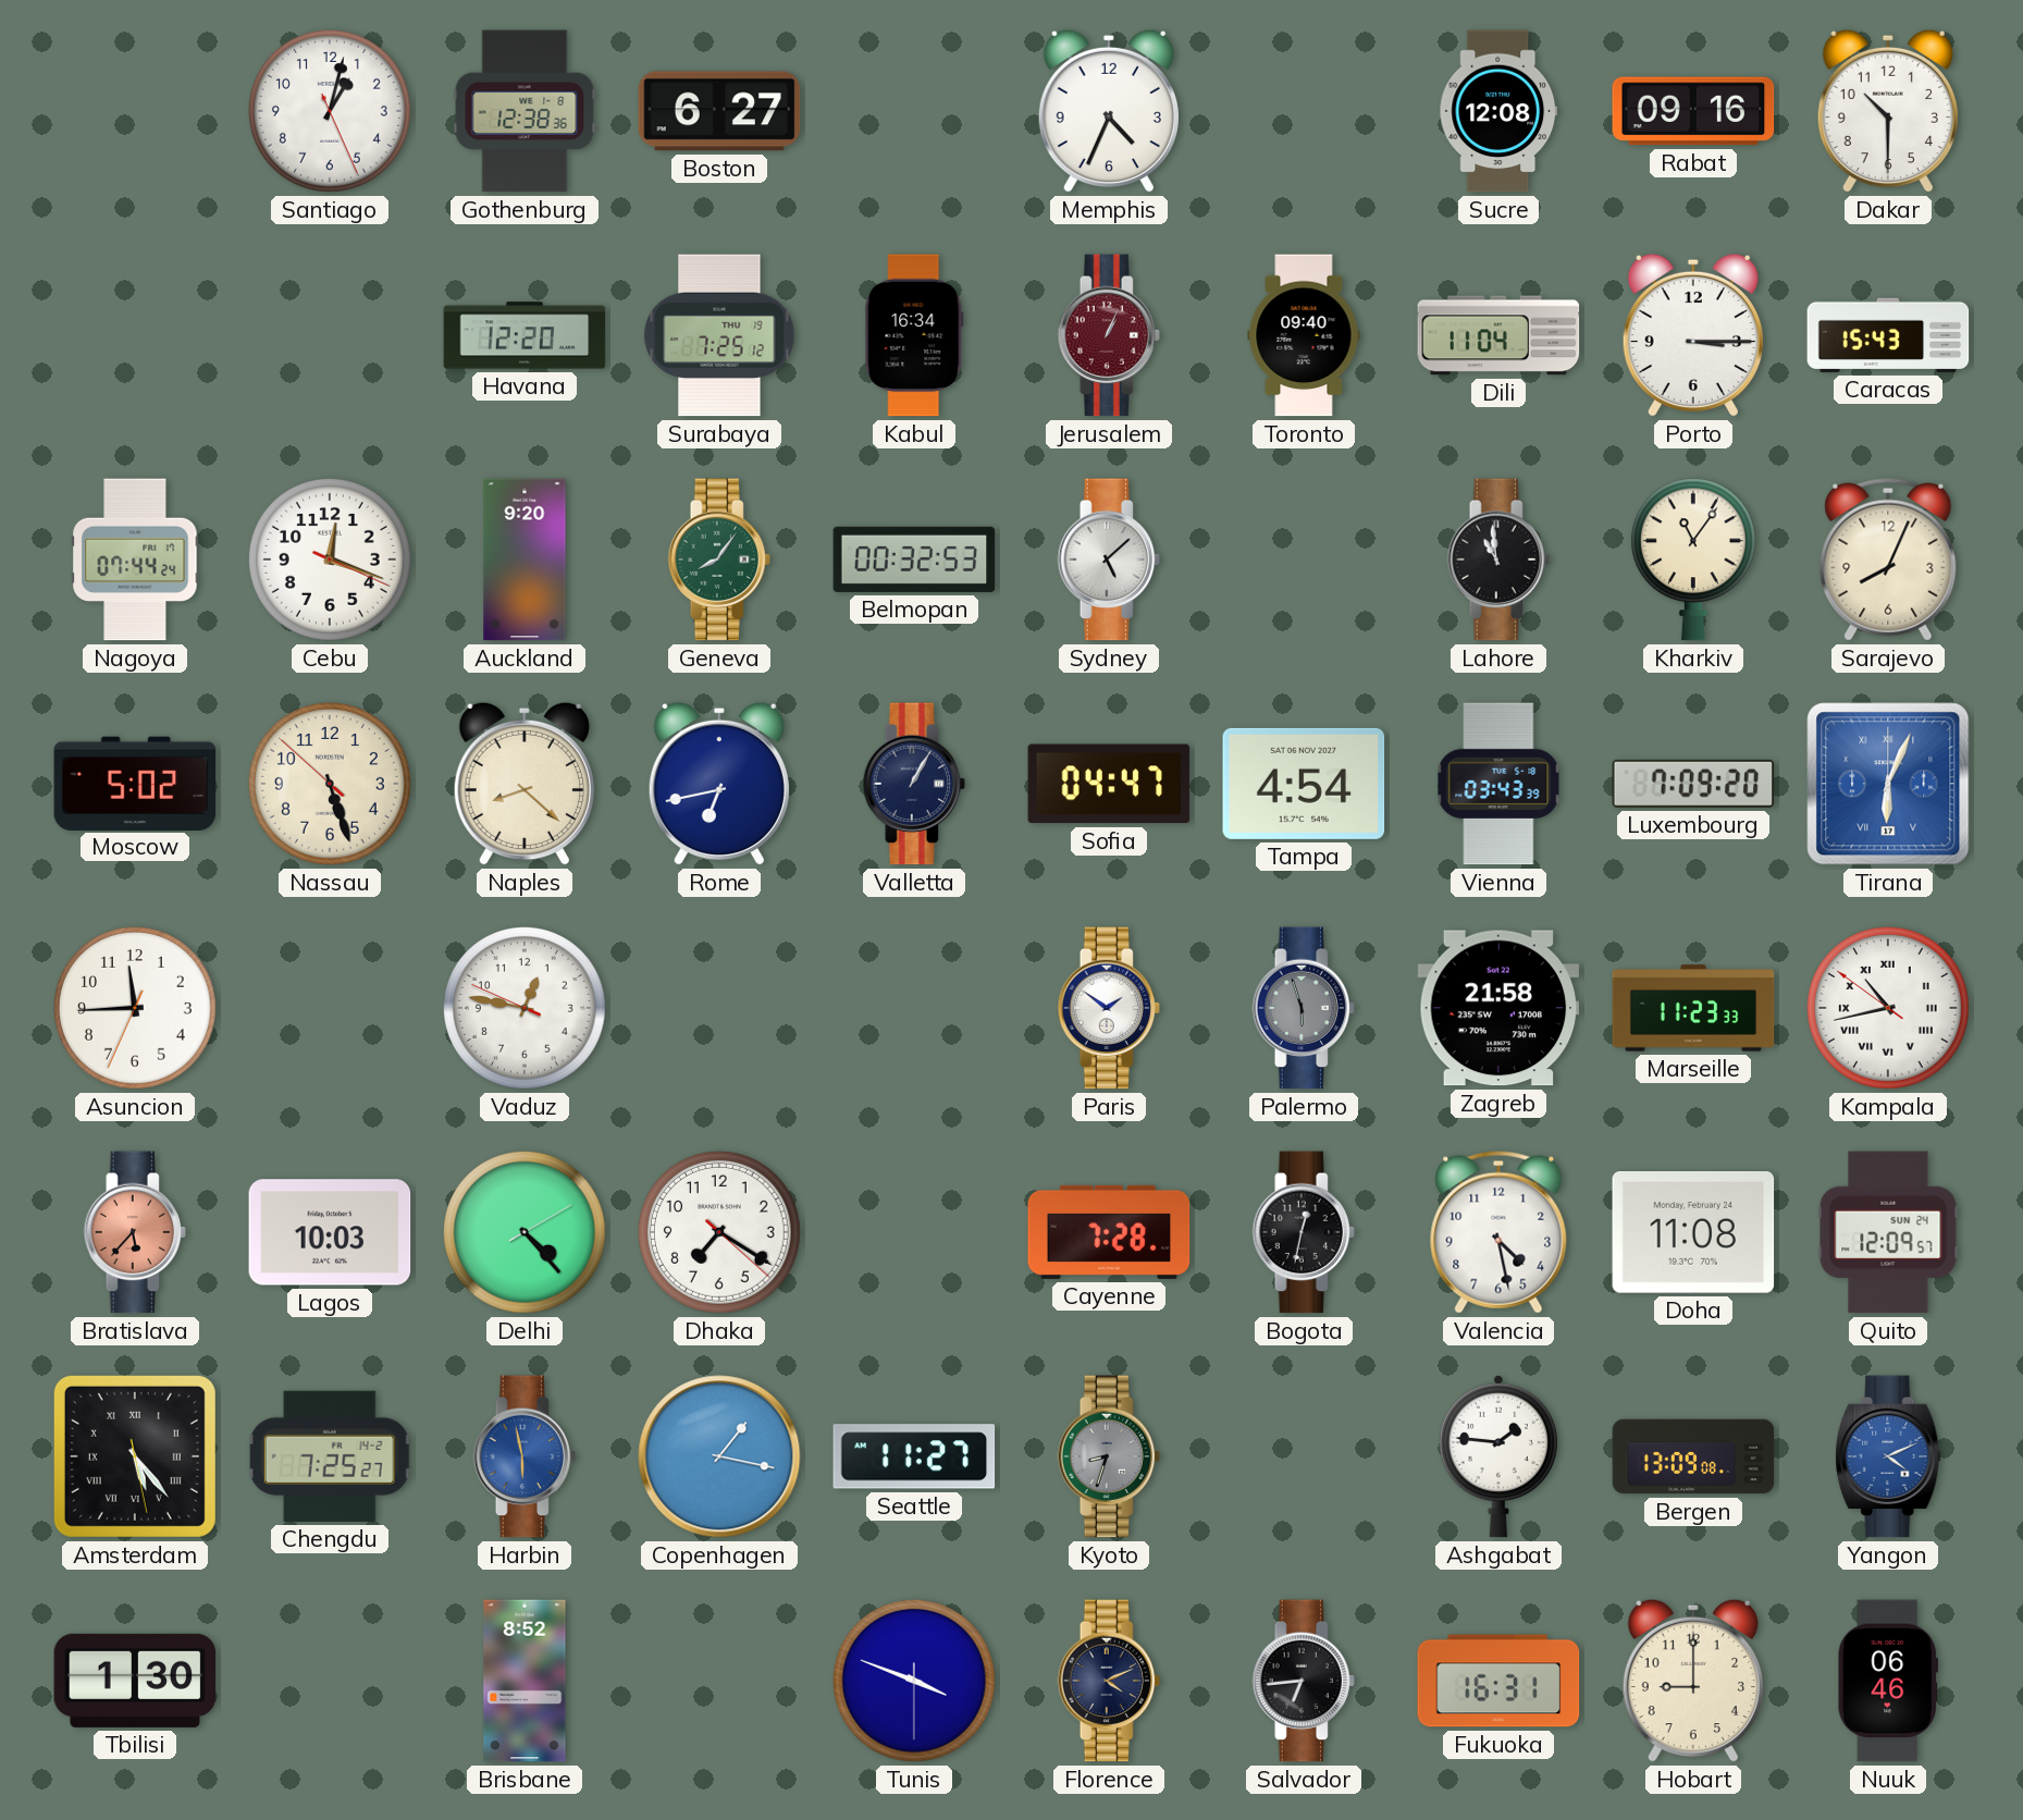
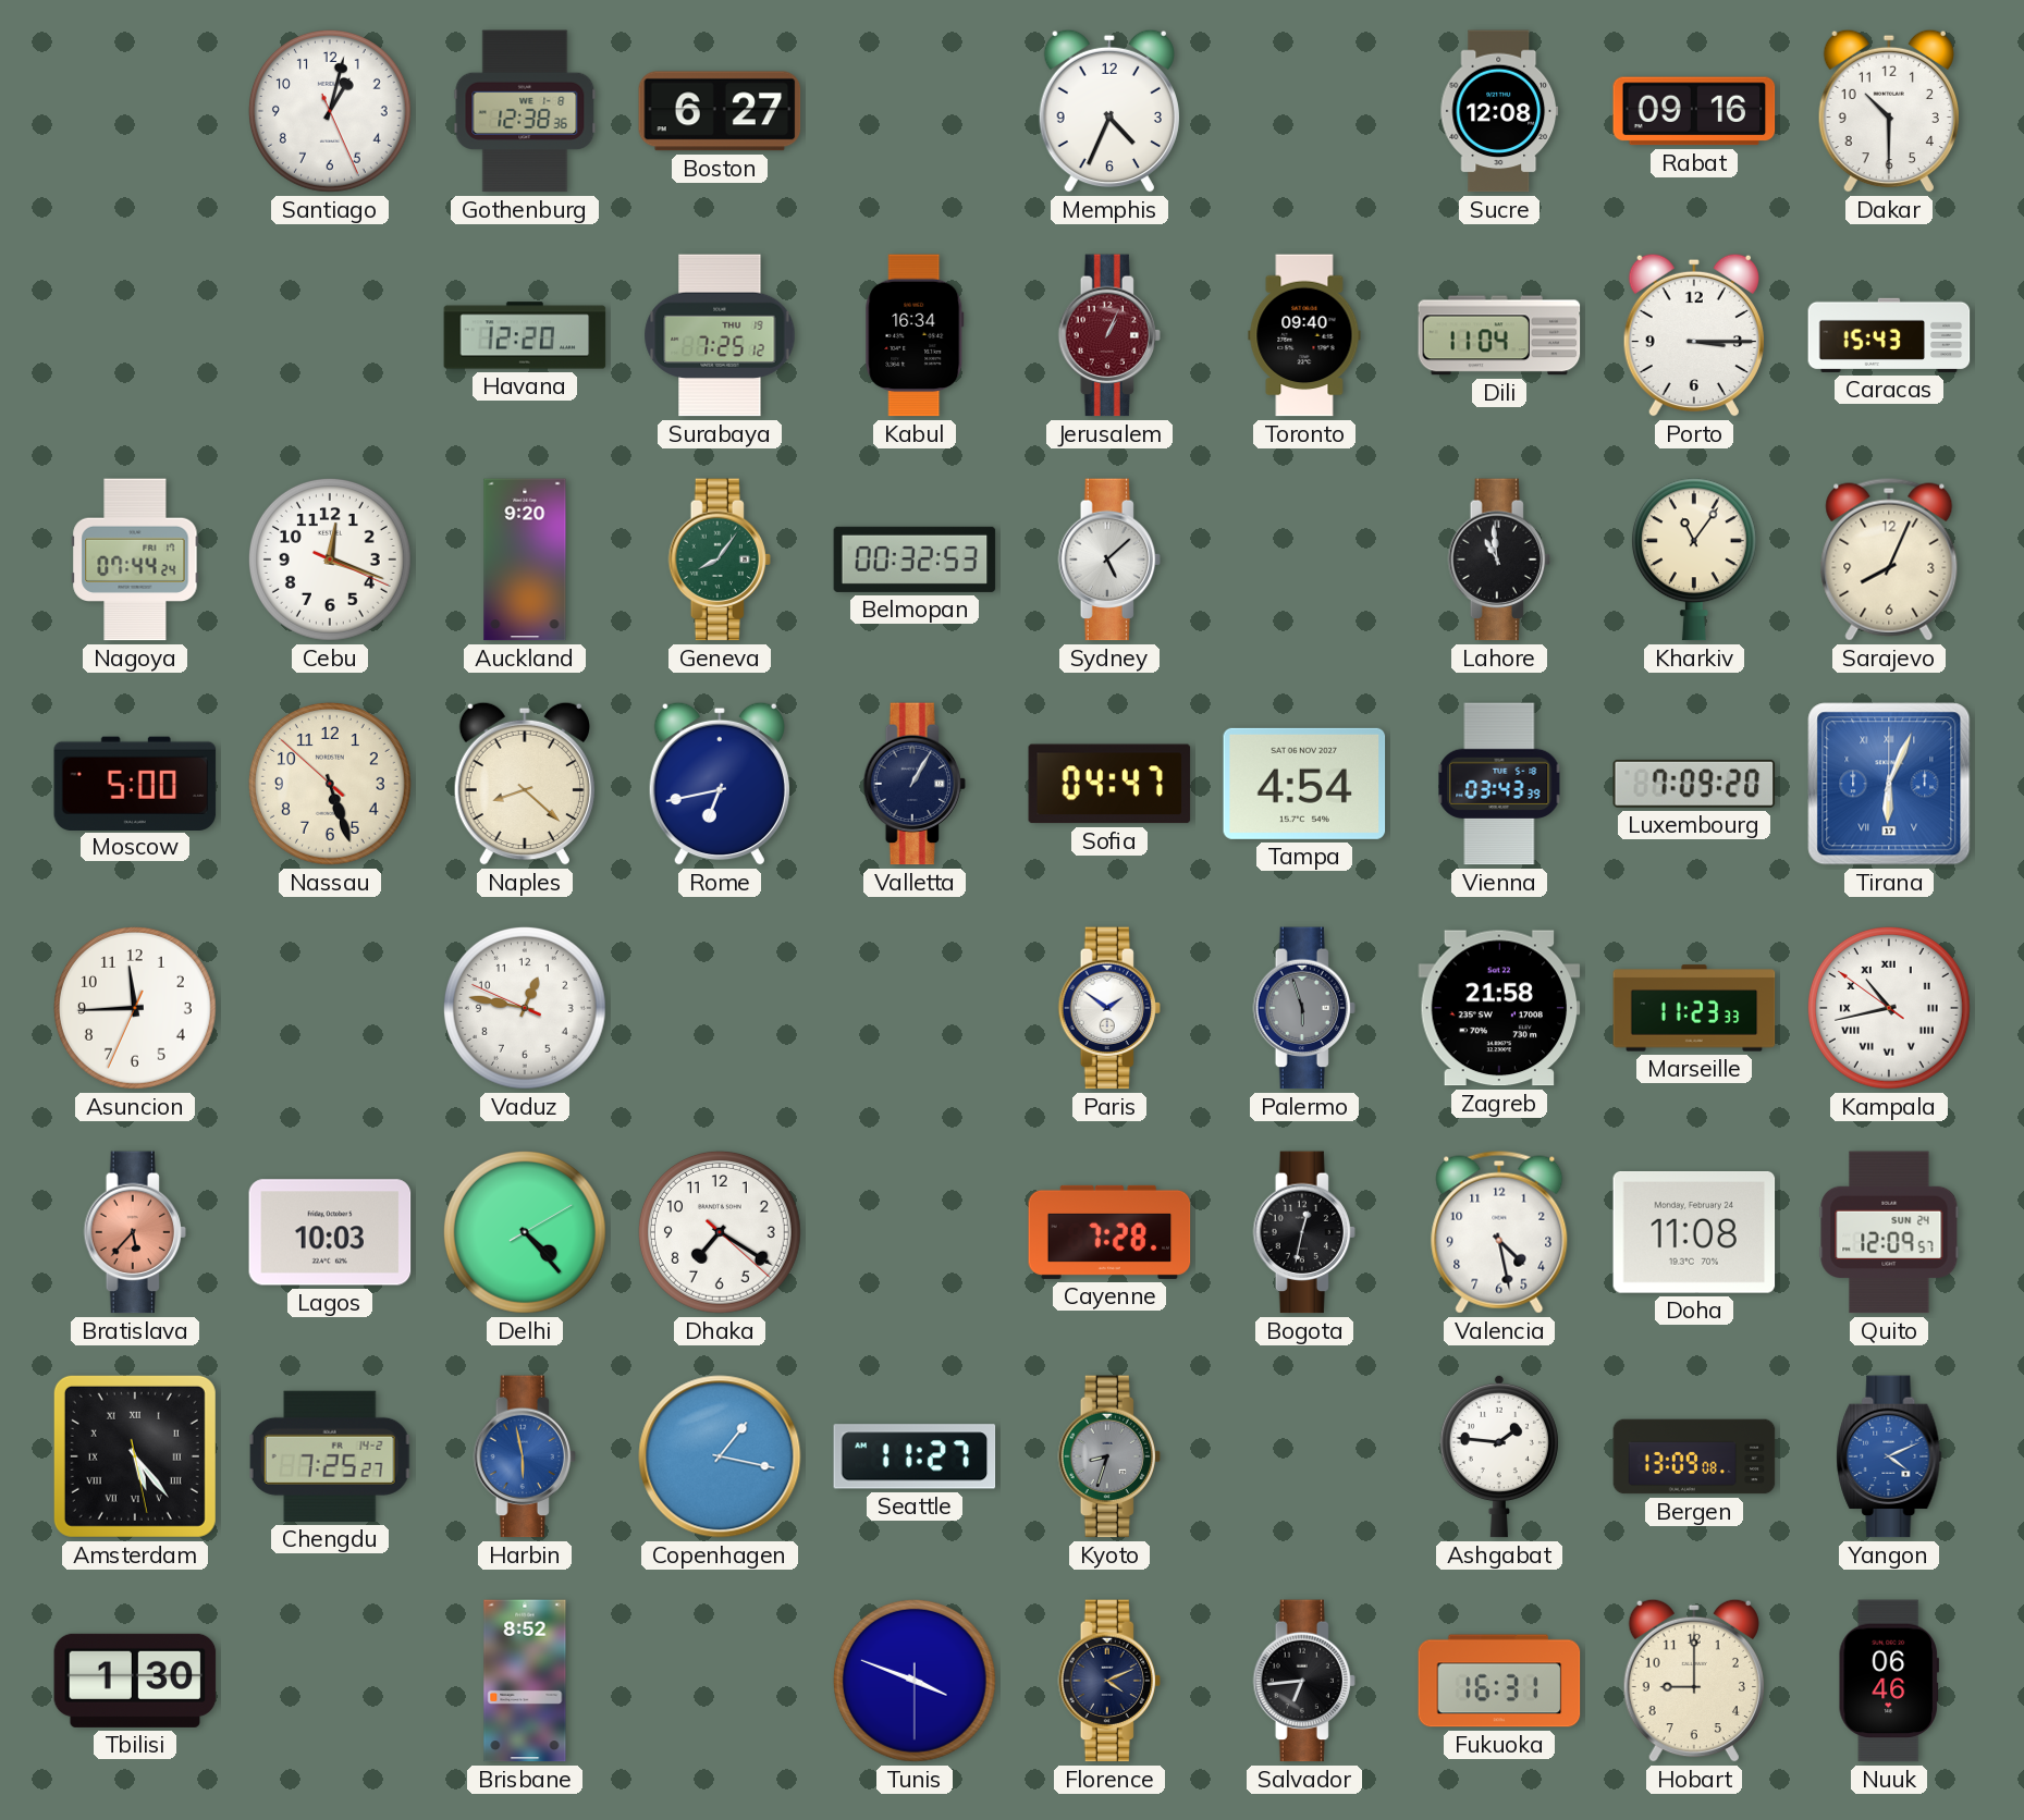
Moscow: 5:02 -> 5:00
